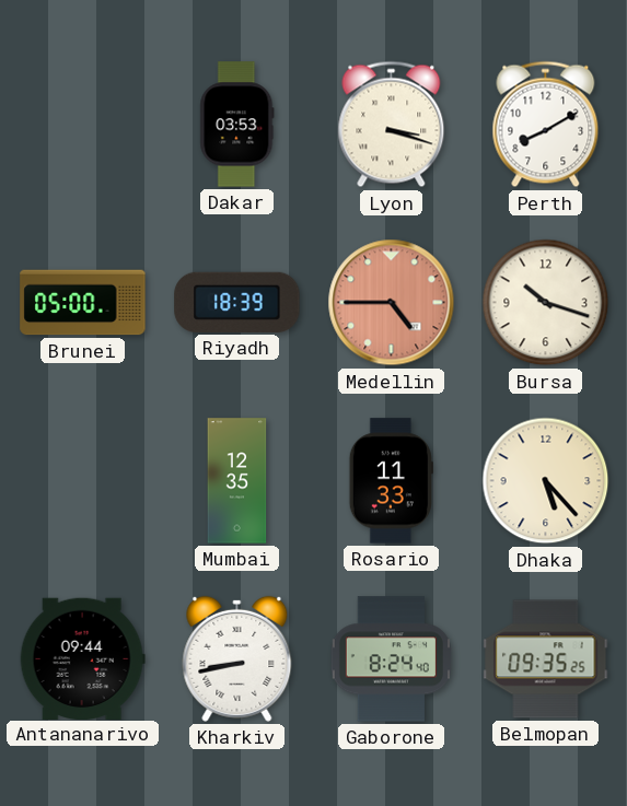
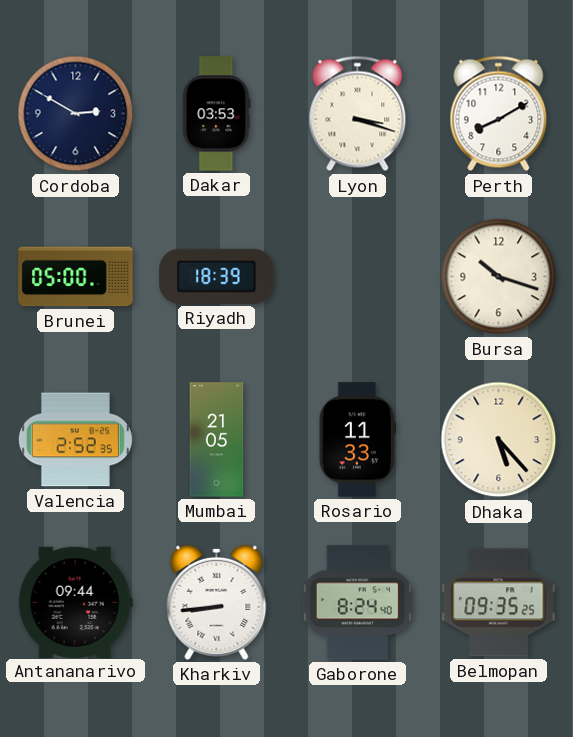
Cordoba: none -> 2:50
Medellin: 4:45 -> none
Valencia: none -> 2:52
Mumbai: 12:35 -> 21:05
Kharkiv: 8:43 -> 8:44
